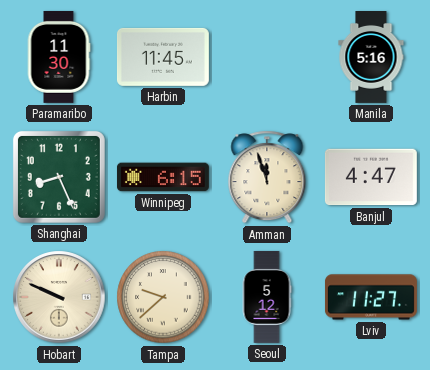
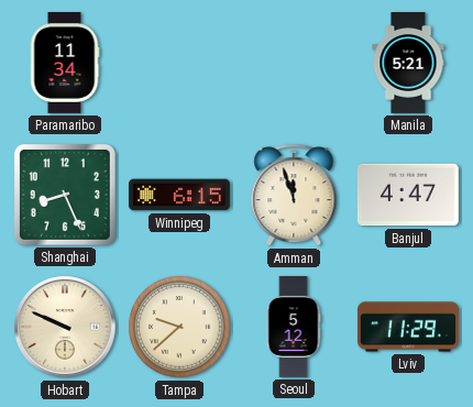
Paramaribo: 11:30 -> 11:34
Harbin: 11:45 -> none
Manila: 5:16 -> 5:21
Lviv: 11:27 -> 11:29
